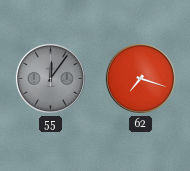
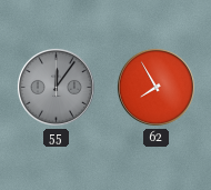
62: 7:18 -> 7:55
